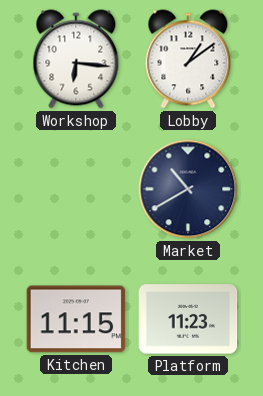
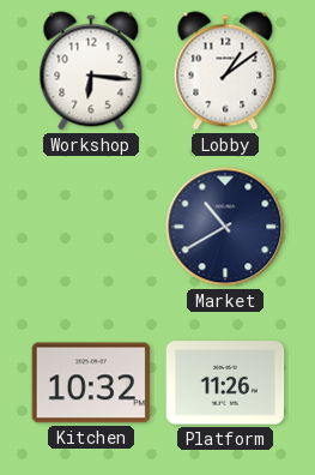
Kitchen: 11:15 -> 10:32
Platform: 11:23 -> 11:26
